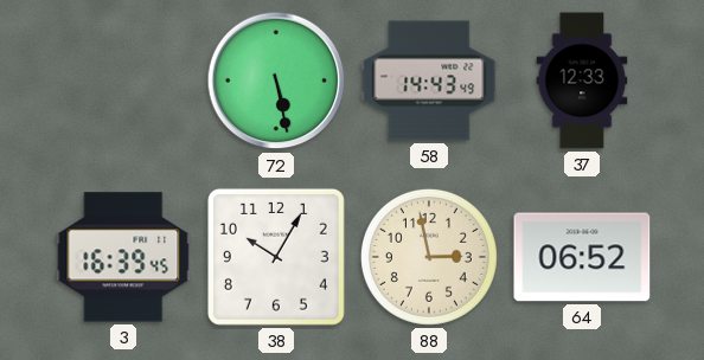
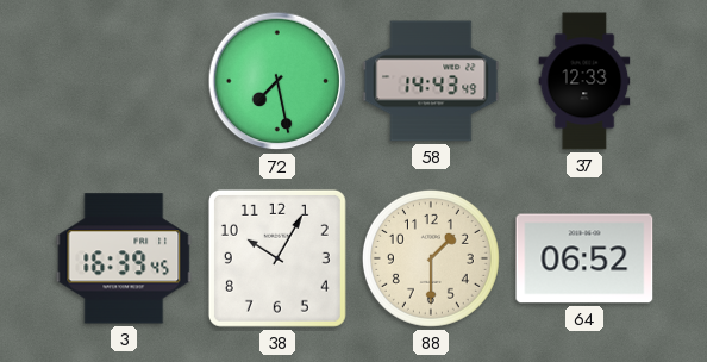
72: 5:28 -> 7:28
88: 2:58 -> 1:30
